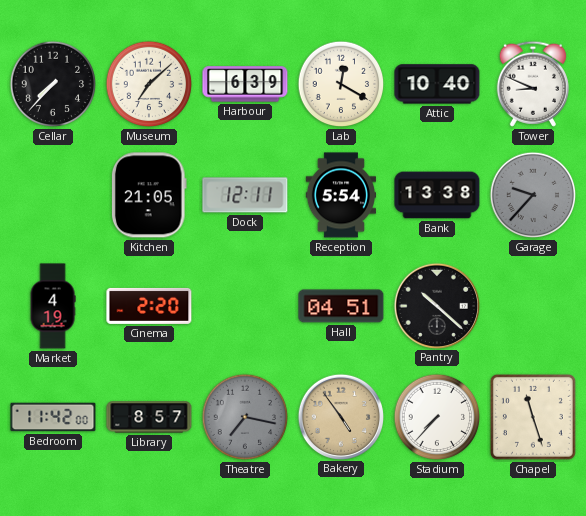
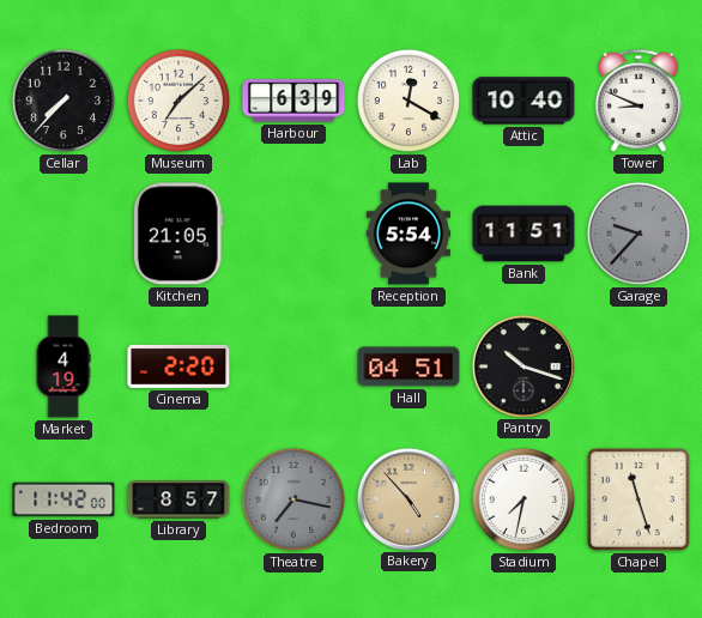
Dock: 12:11 -> none
Bank: 13:38 -> 11:51
Pantry: 10:22 -> 10:18
Bakery: 4:54 -> 4:53
Stadium: 7:37 -> 7:32
